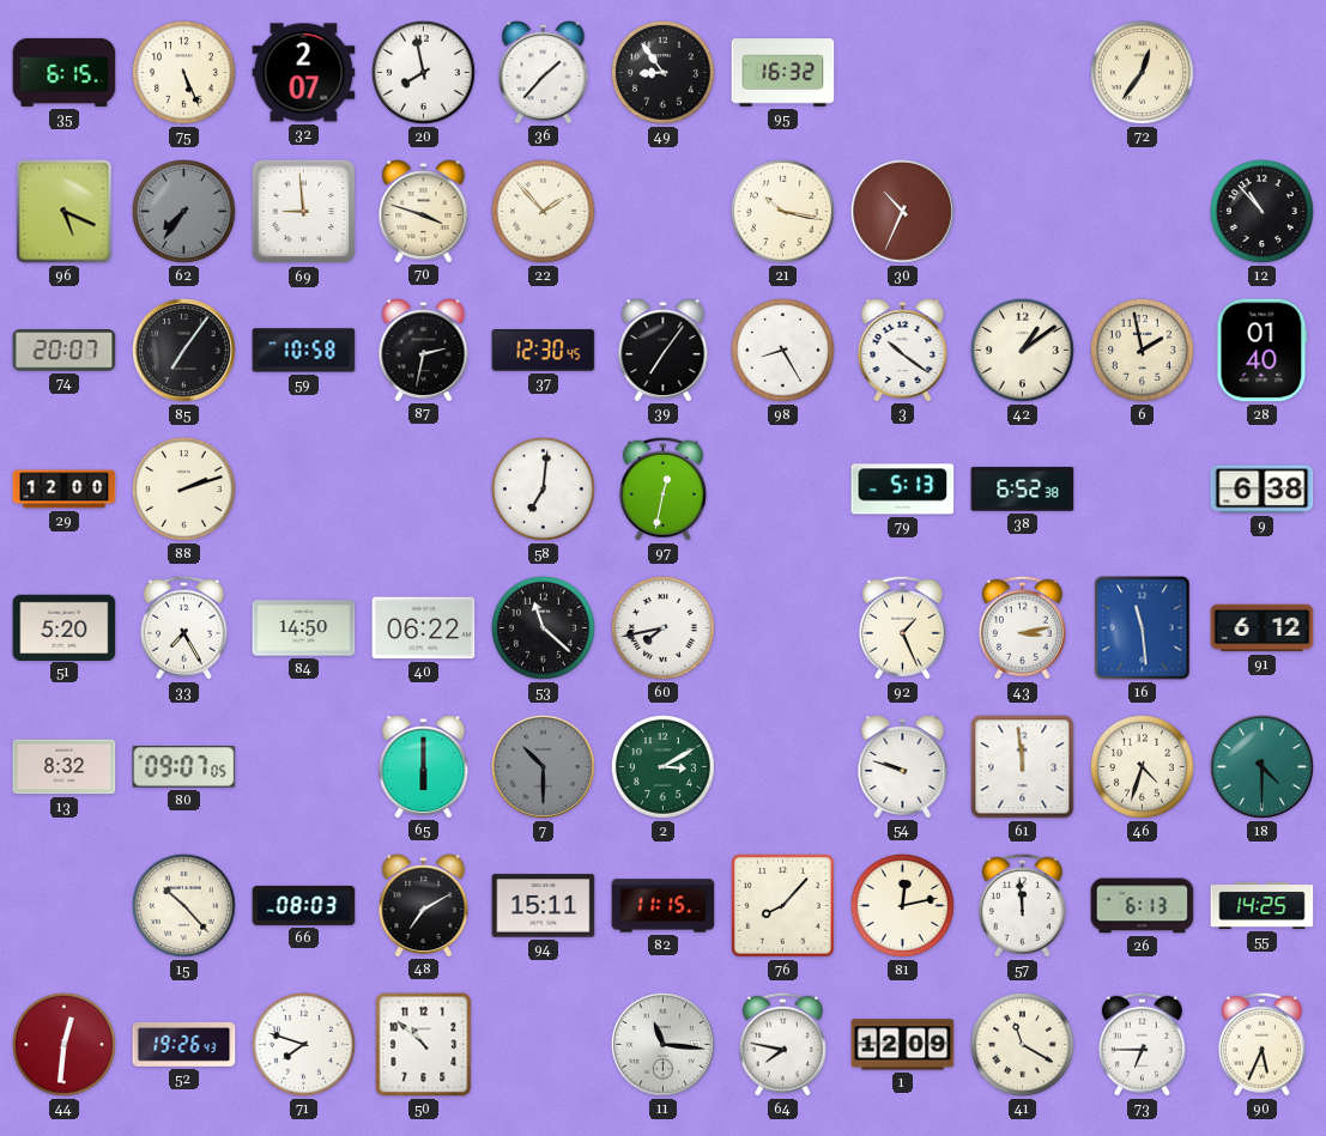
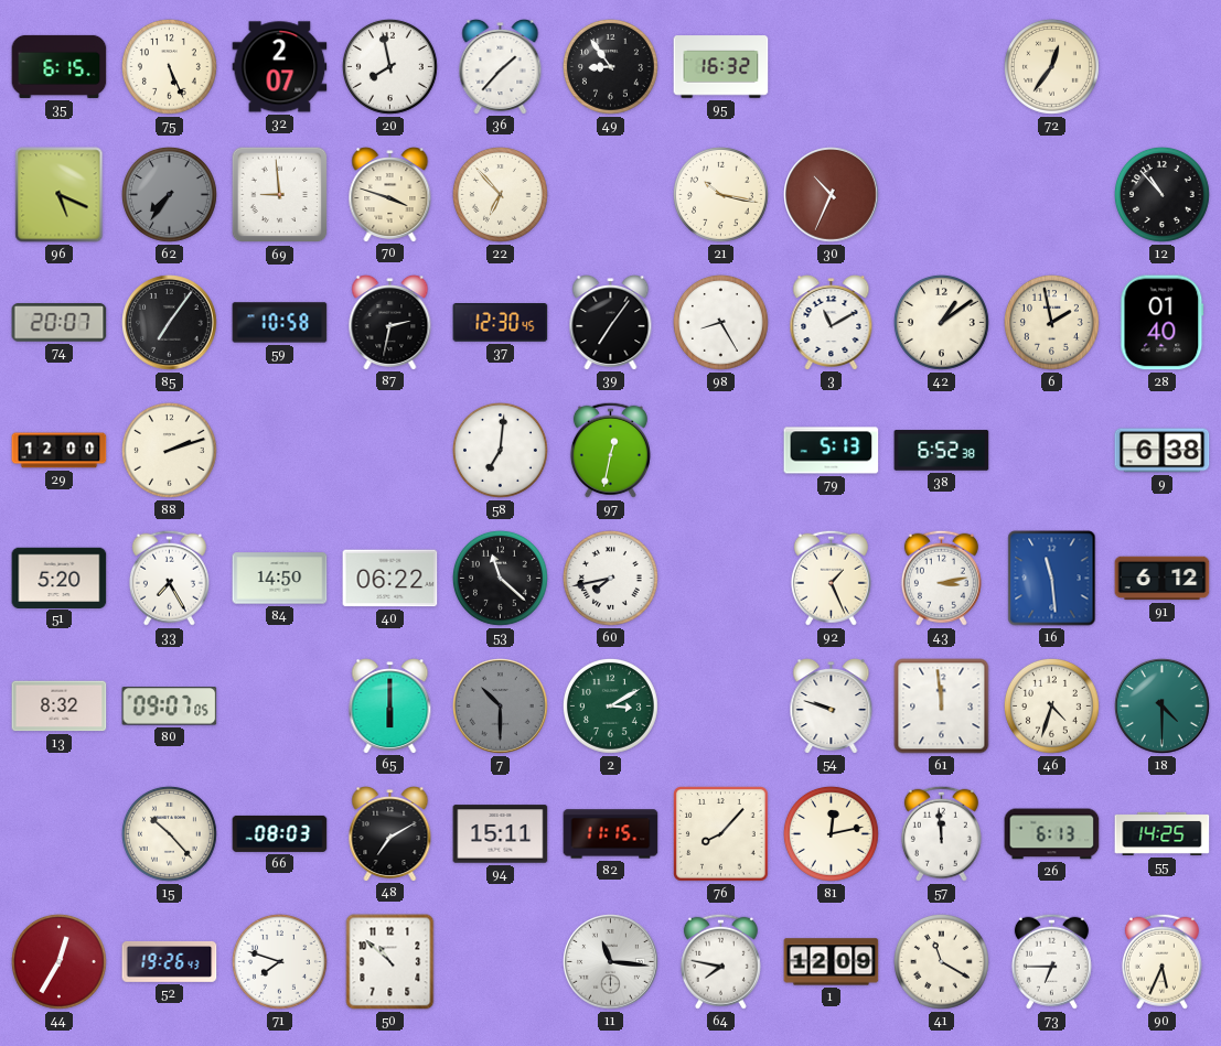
22: 1:53 -> 6:53
3: 10:21 -> 11:10
44: 12:31 -> 12:35
